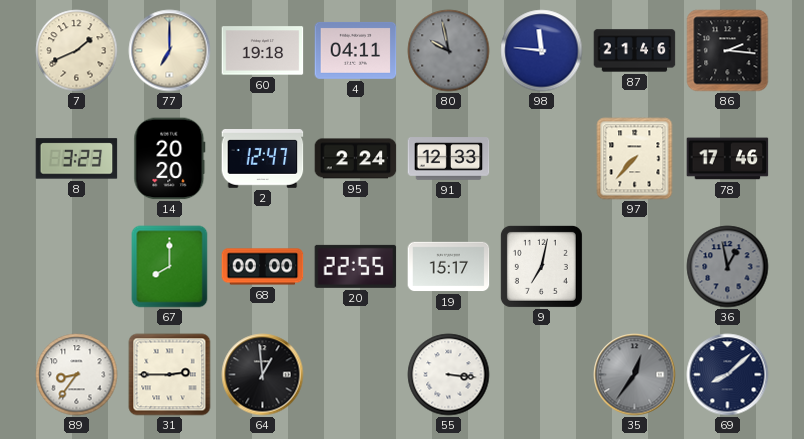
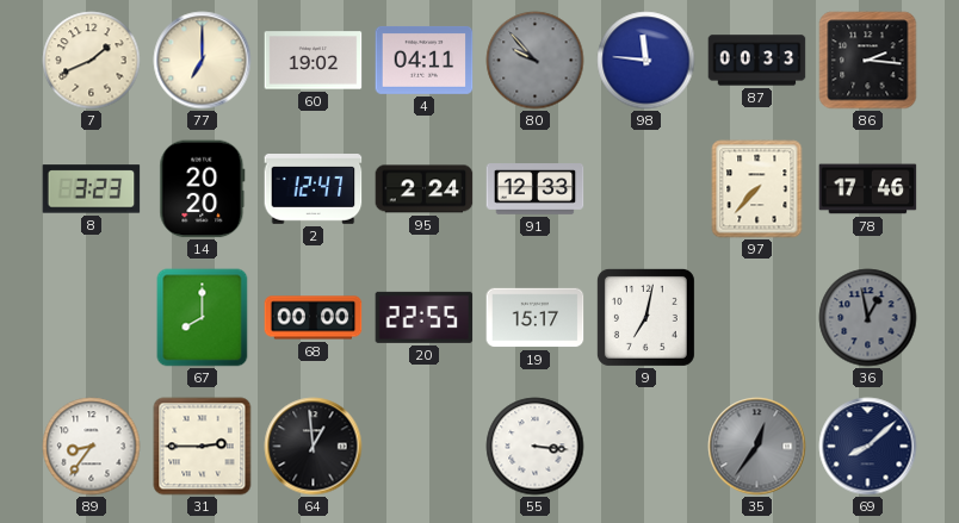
60: 19:18 -> 19:02
80: 9:58 -> 9:53
87: 21:46 -> 00:33
